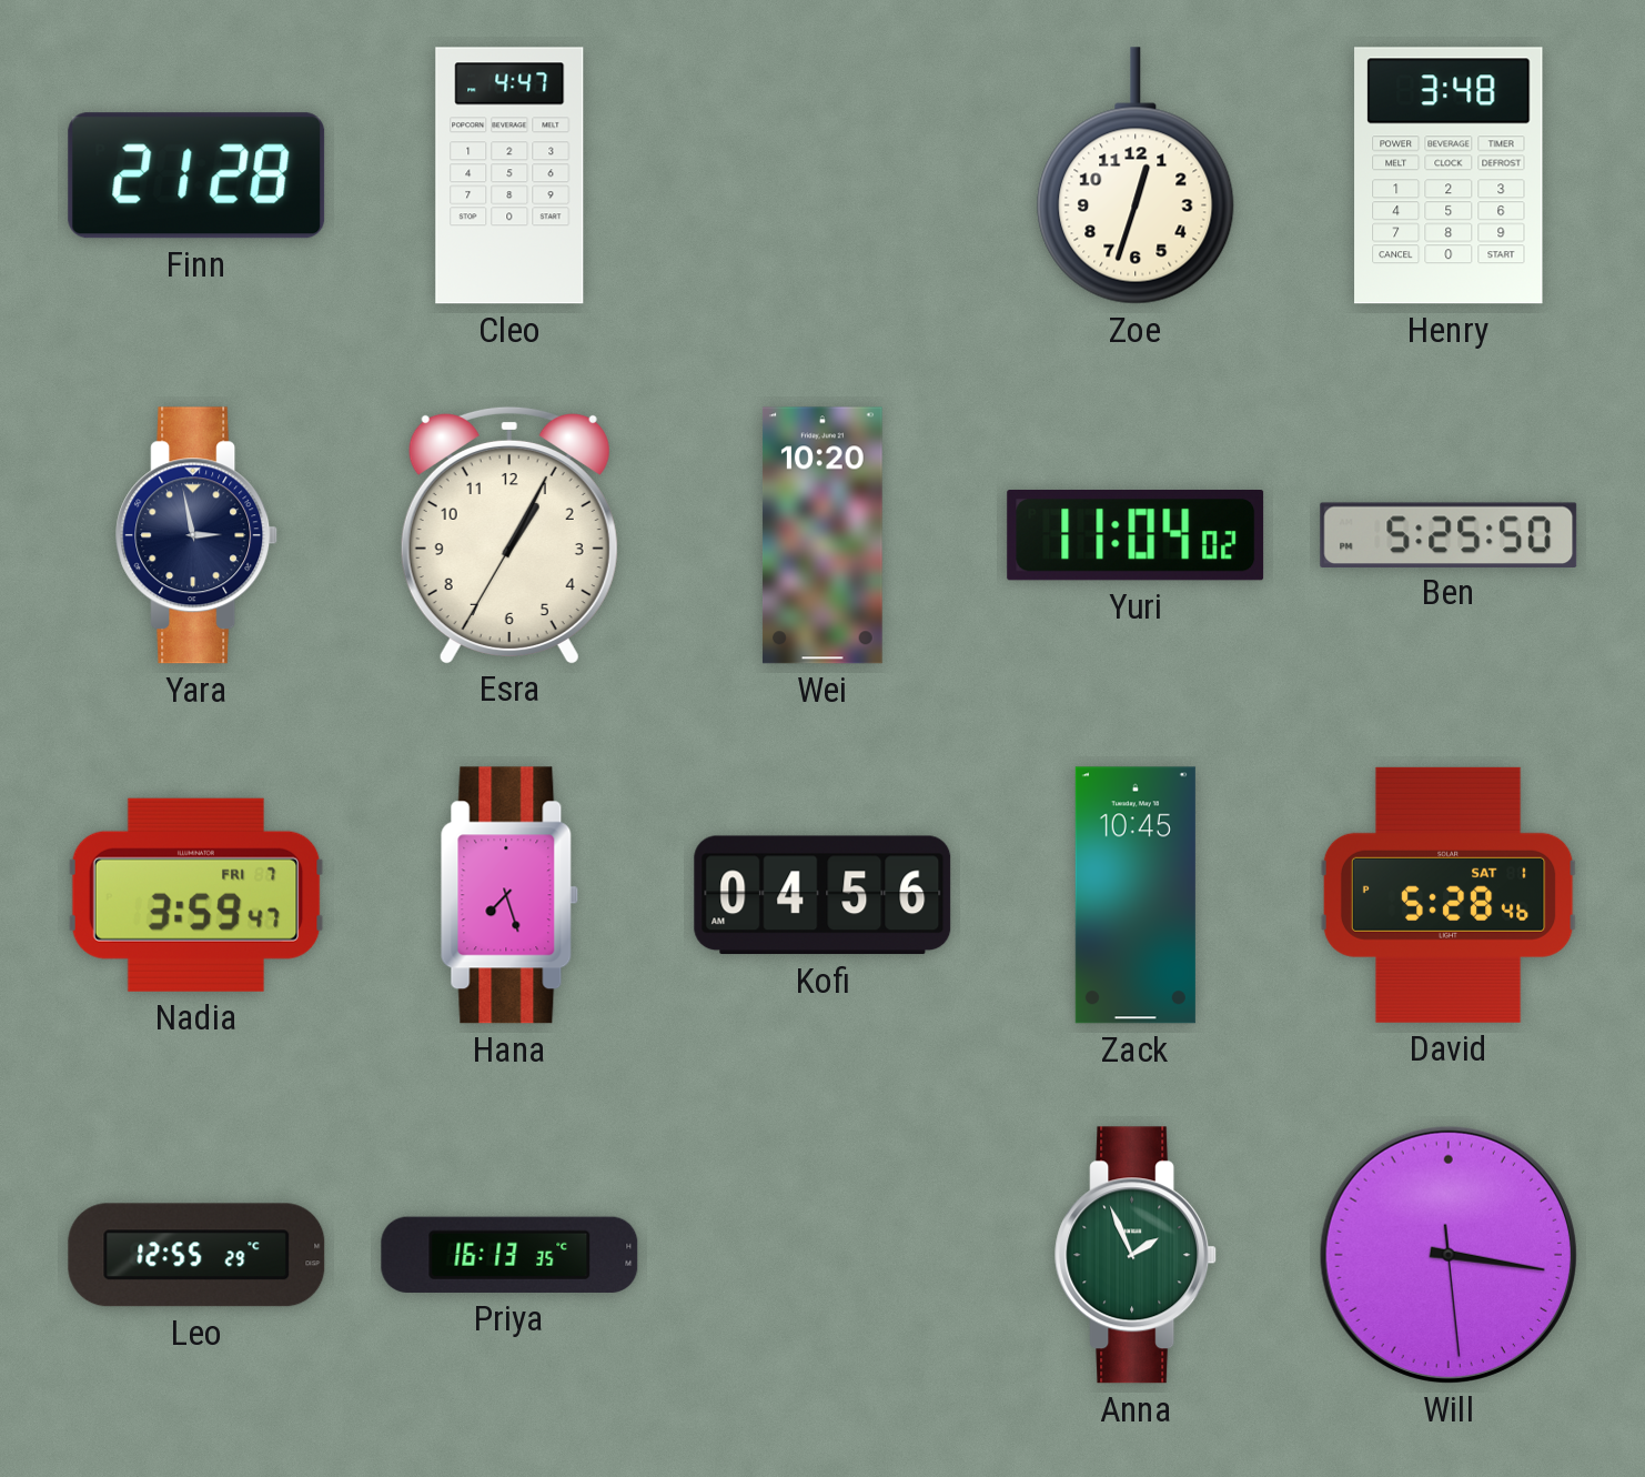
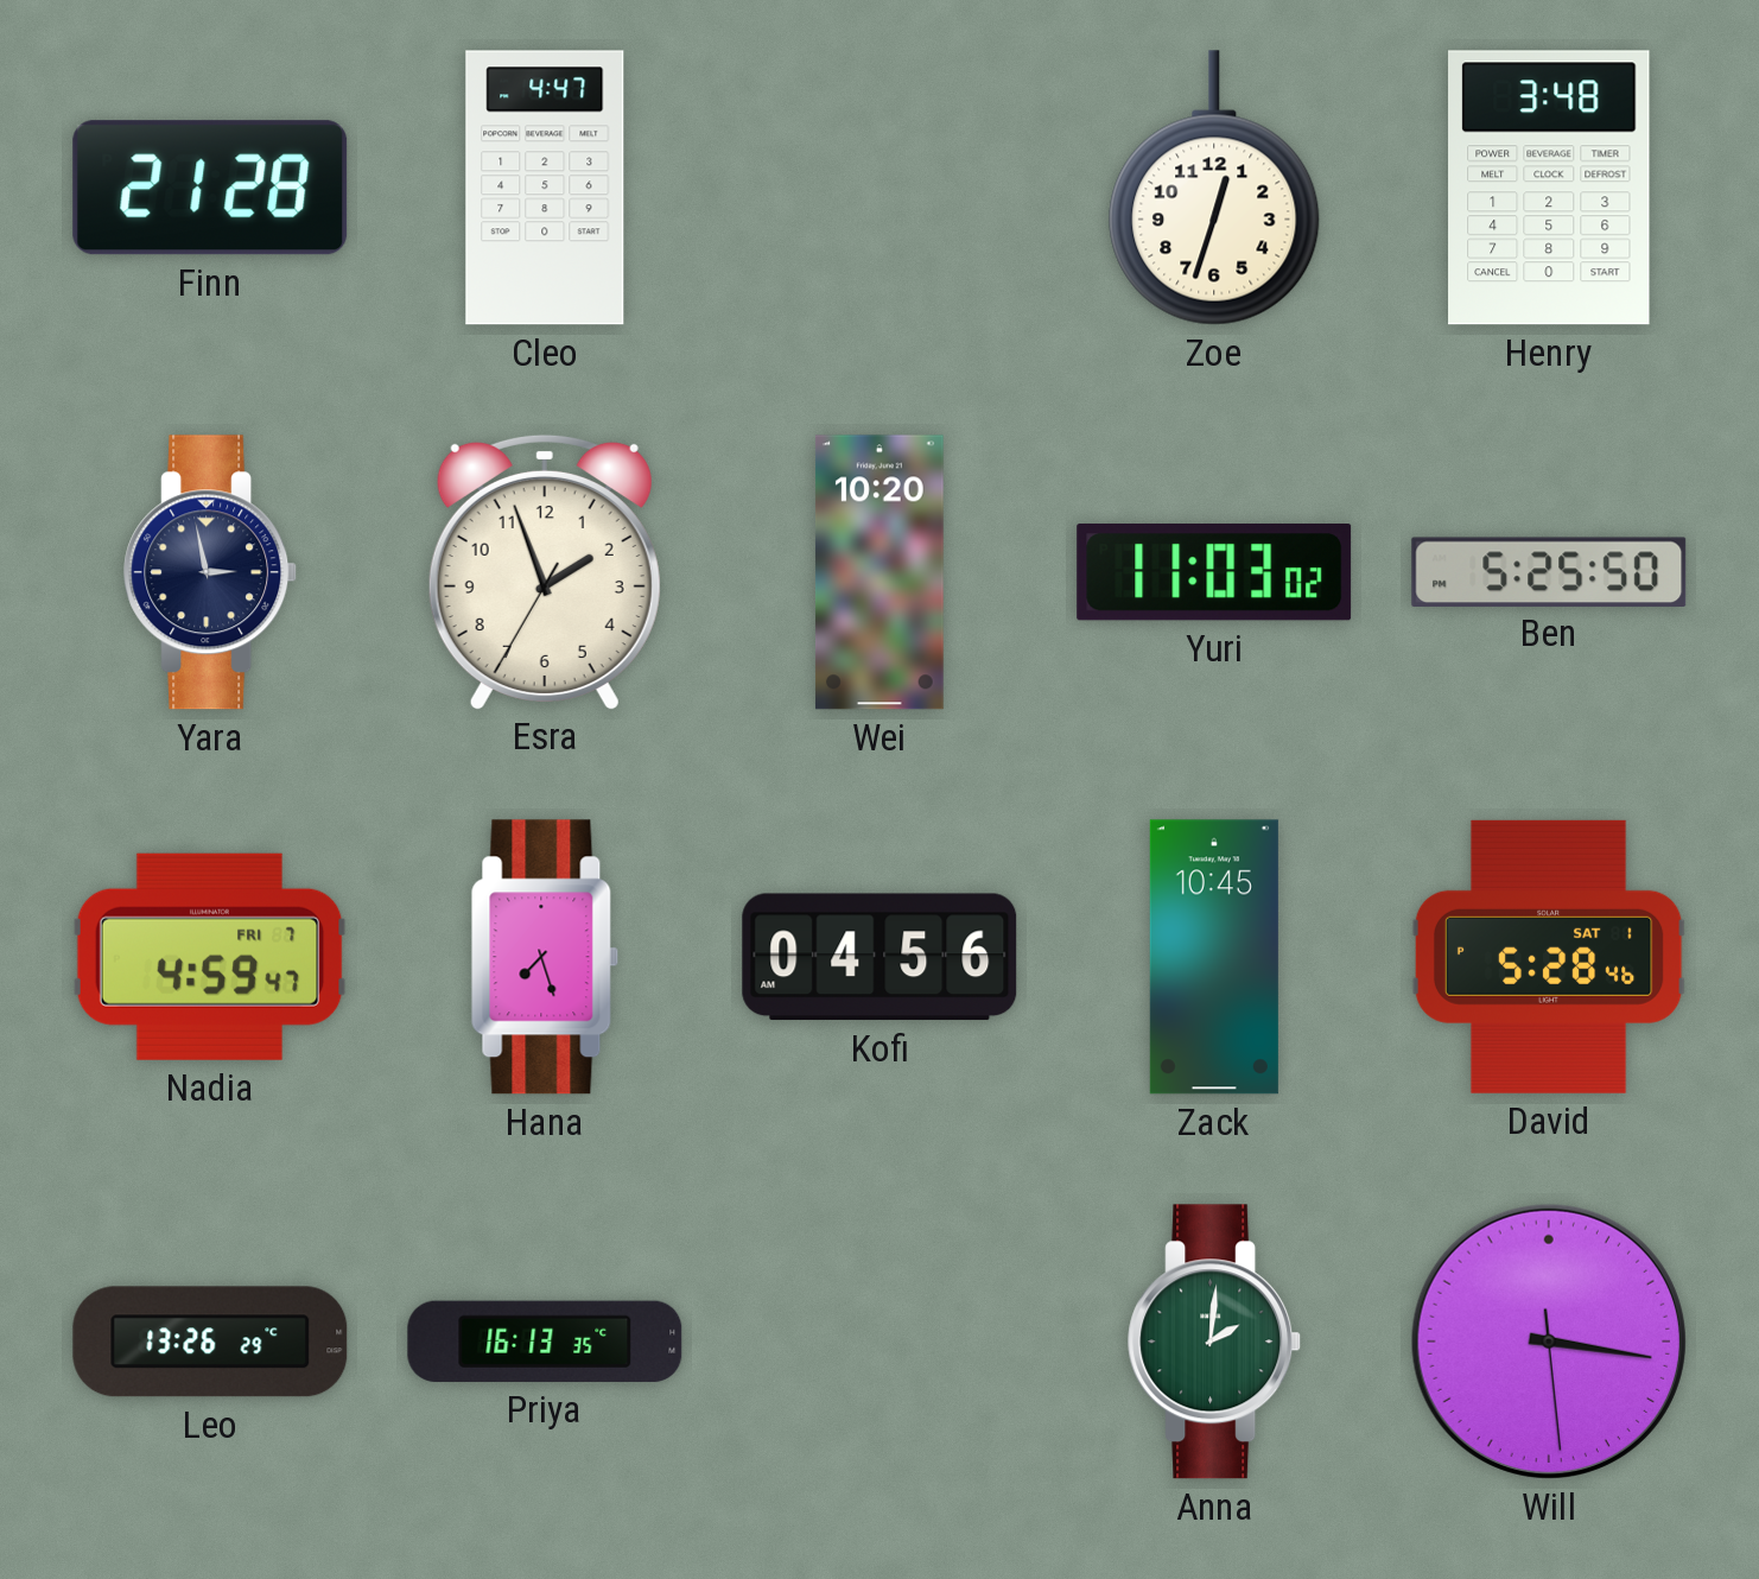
Esra: 1:04 -> 1:56
Yuri: 11:04 -> 11:03
Nadia: 3:59 -> 4:59
Leo: 12:55 -> 13:26
Anna: 1:56 -> 2:01
